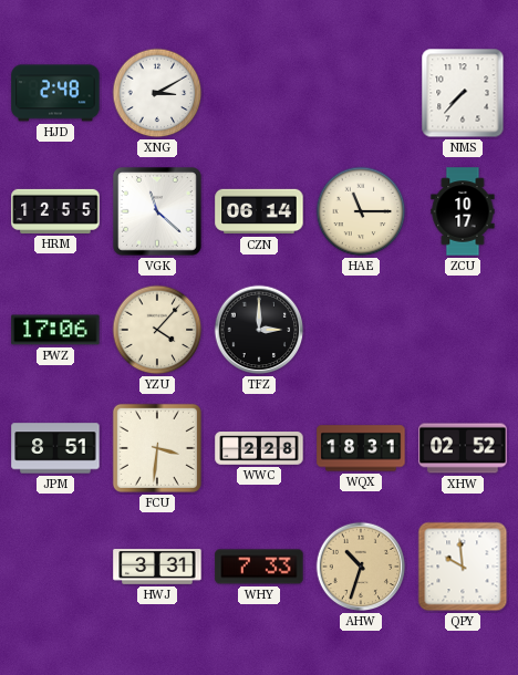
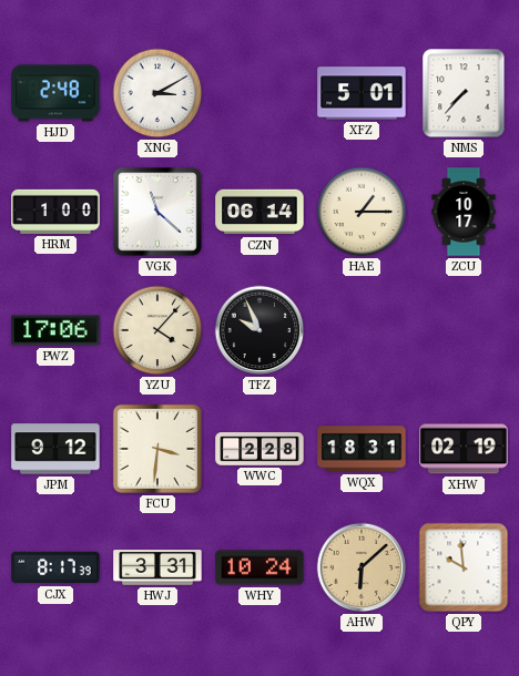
XFZ: none -> 5:01
HRM: 12:55 -> 1:00
HAE: 11:15 -> 1:15
TFZ: 3:00 -> 9:56
JPM: 8:51 -> 9:12
XHW: 02:52 -> 02:19
CJX: none -> 8:17
WHY: 7:33 -> 10:24
AHW: 10:33 -> 6:08
